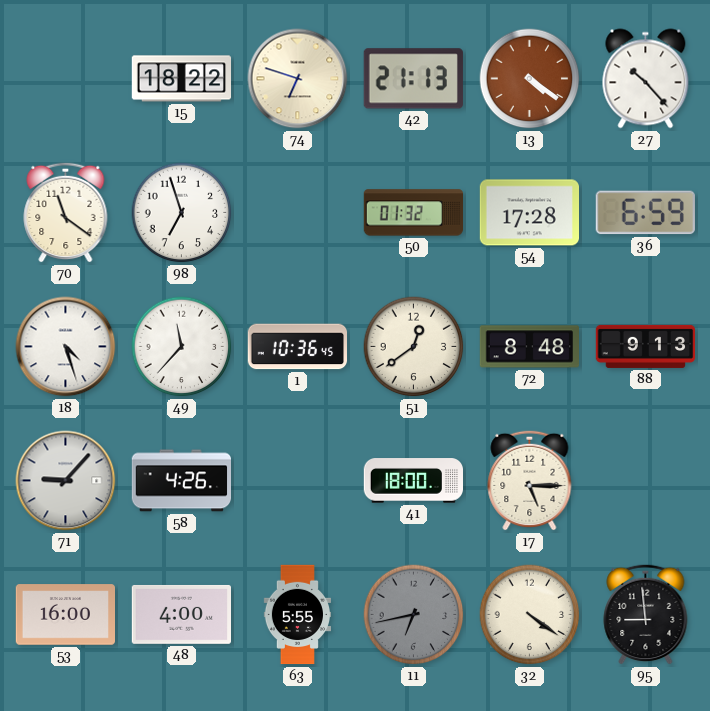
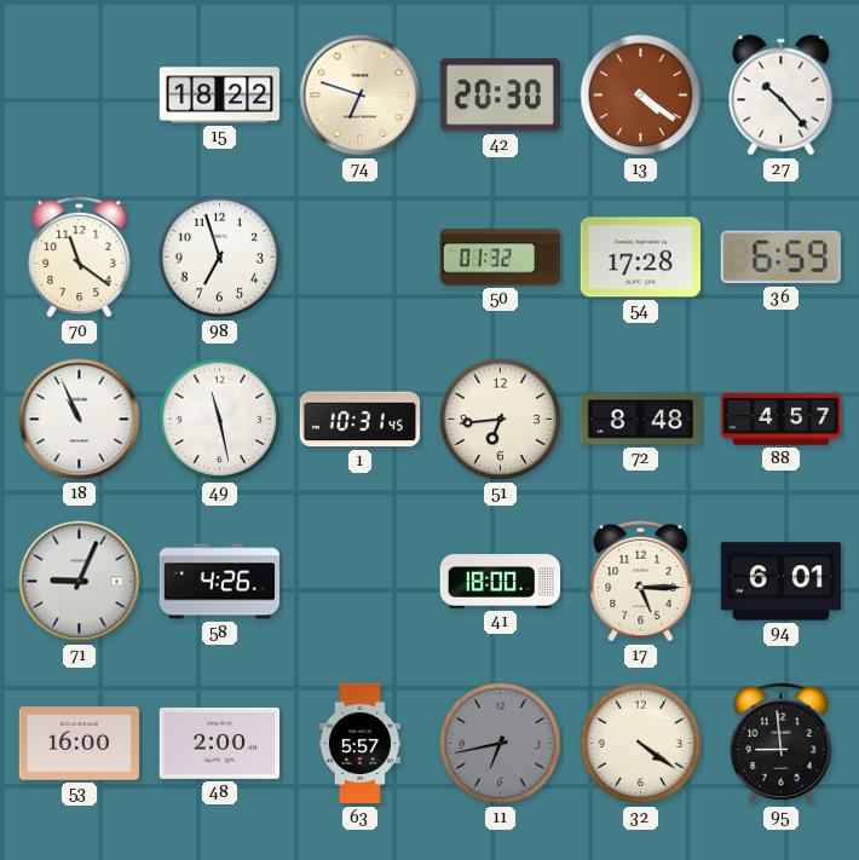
42: 21:13 -> 20:30
18: 4:27 -> 10:56
49: 11:37 -> 11:28
1: 10:36 -> 10:31
51: 12:39 -> 6:44
88: 9:13 -> 4:57
71: 9:07 -> 9:04
94: none -> 6:01
48: 4:00 -> 2:00
63: 5:55 -> 5:57
